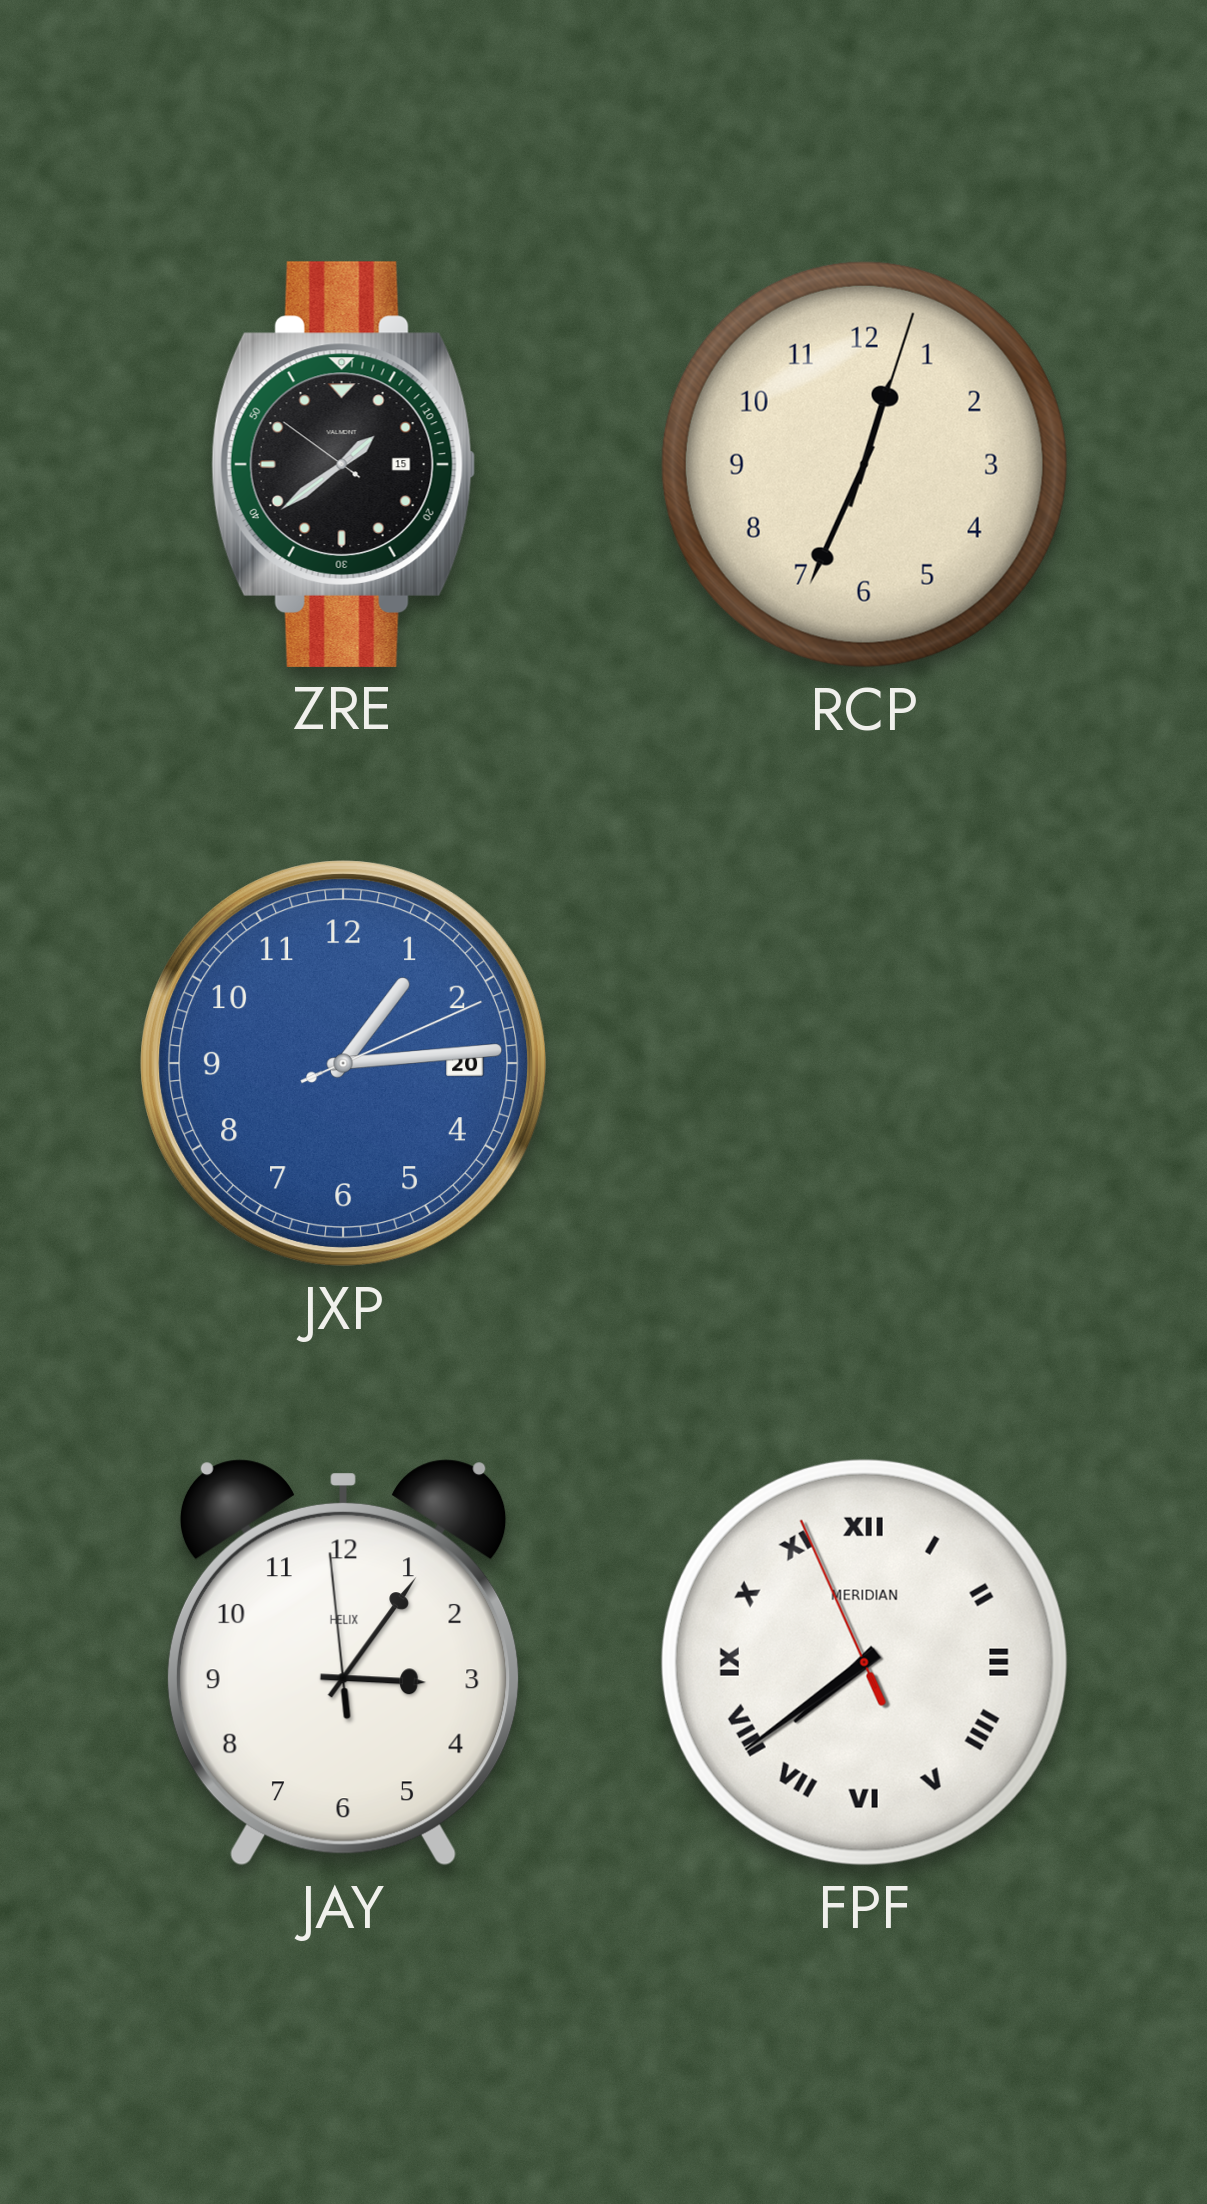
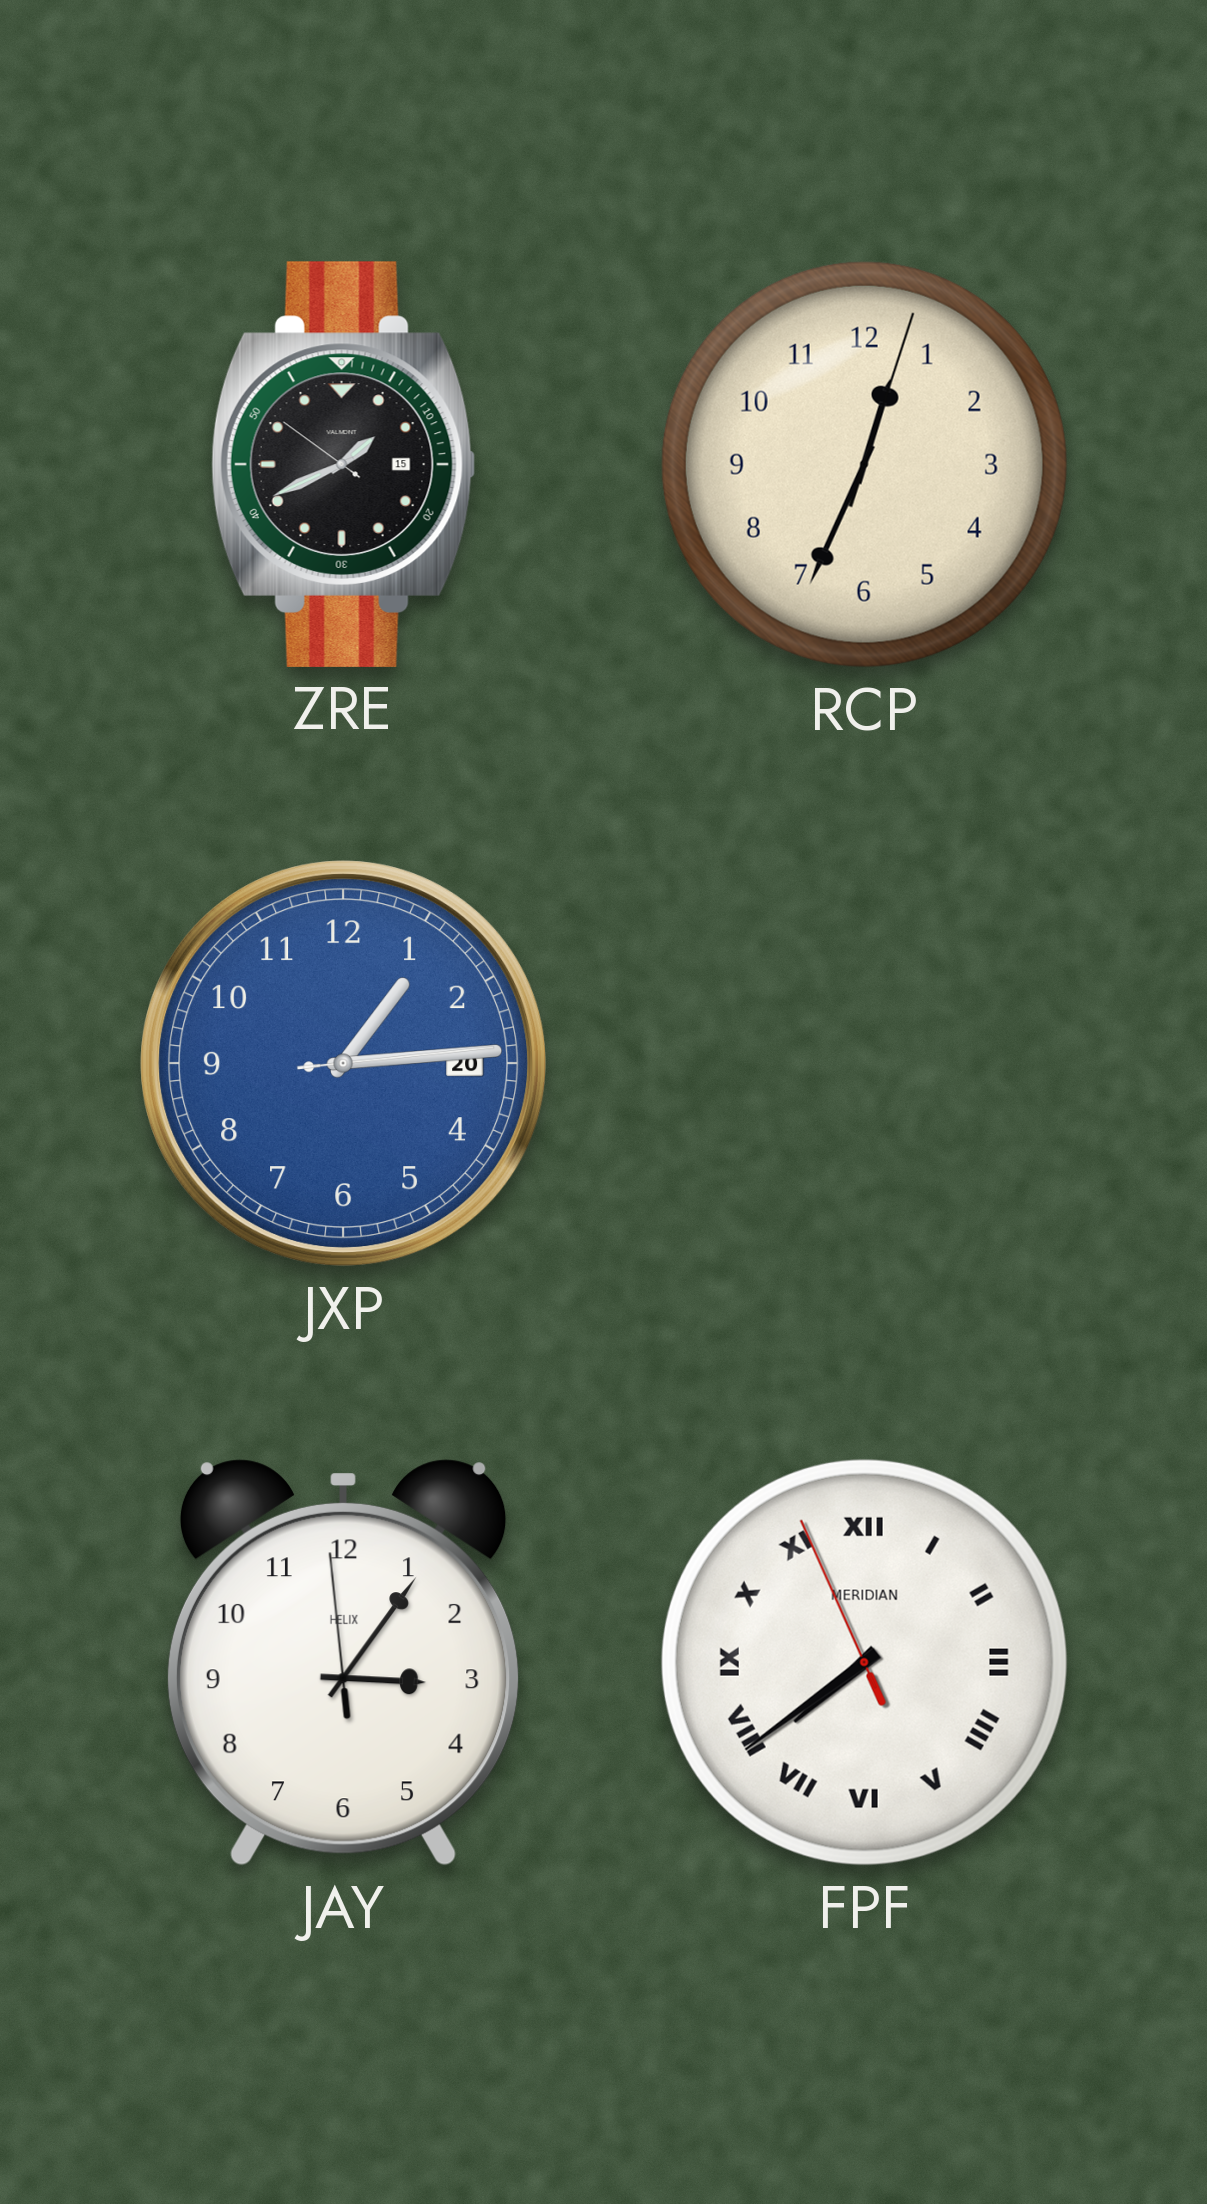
ZRE: 1:38 -> 1:40
JXP: 1:14:11 -> 1:14:14
